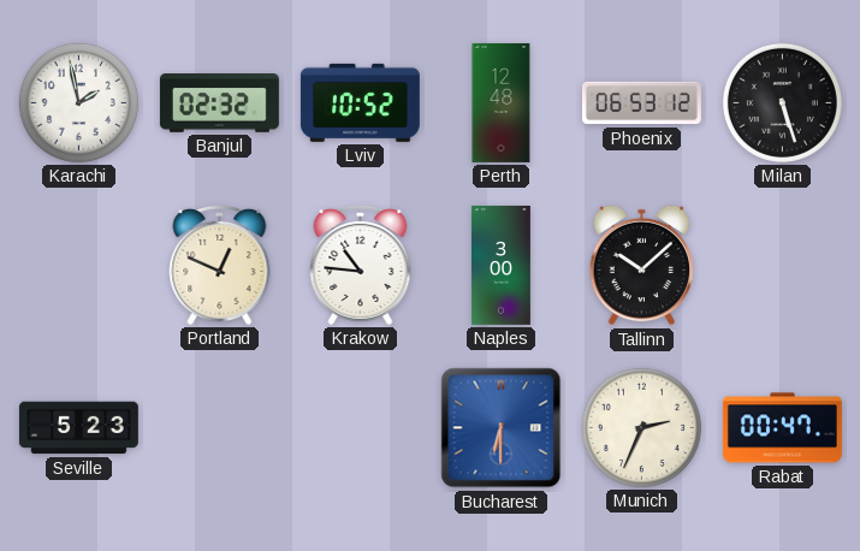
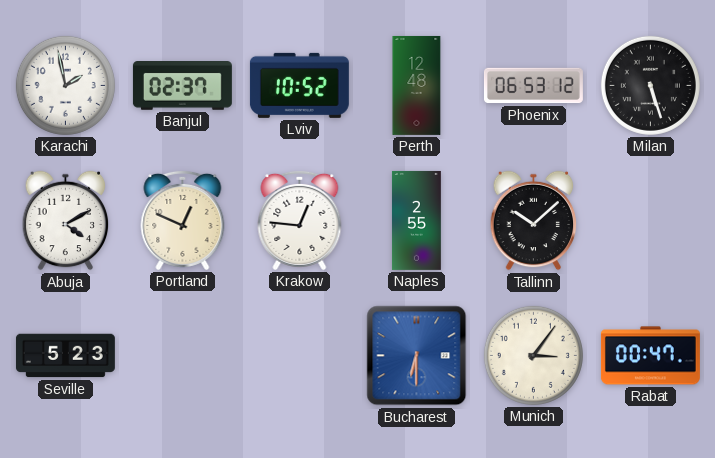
Banjul: 02:32 -> 02:37
Abuja: none -> 4:10
Krakow: 10:46 -> 12:46
Naples: 3:00 -> 2:55
Munich: 2:34 -> 3:06
